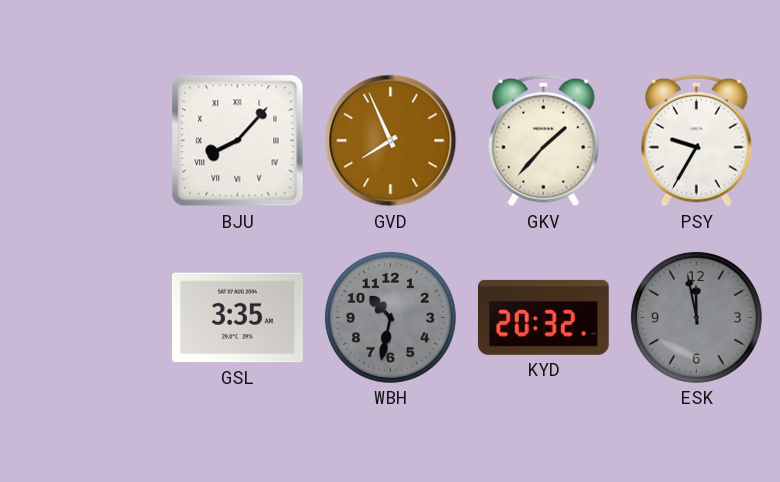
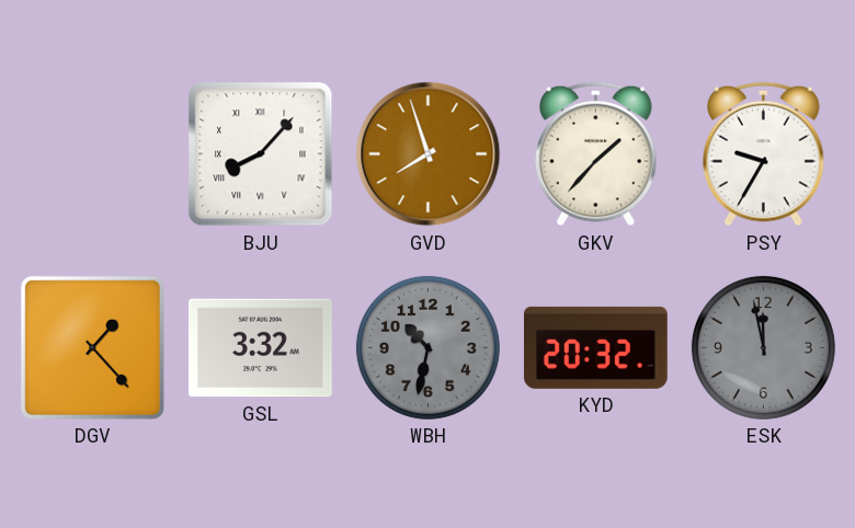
GVD: 7:56 -> 7:57
DGV: none -> 1:23
GSL: 3:35 -> 3:32
